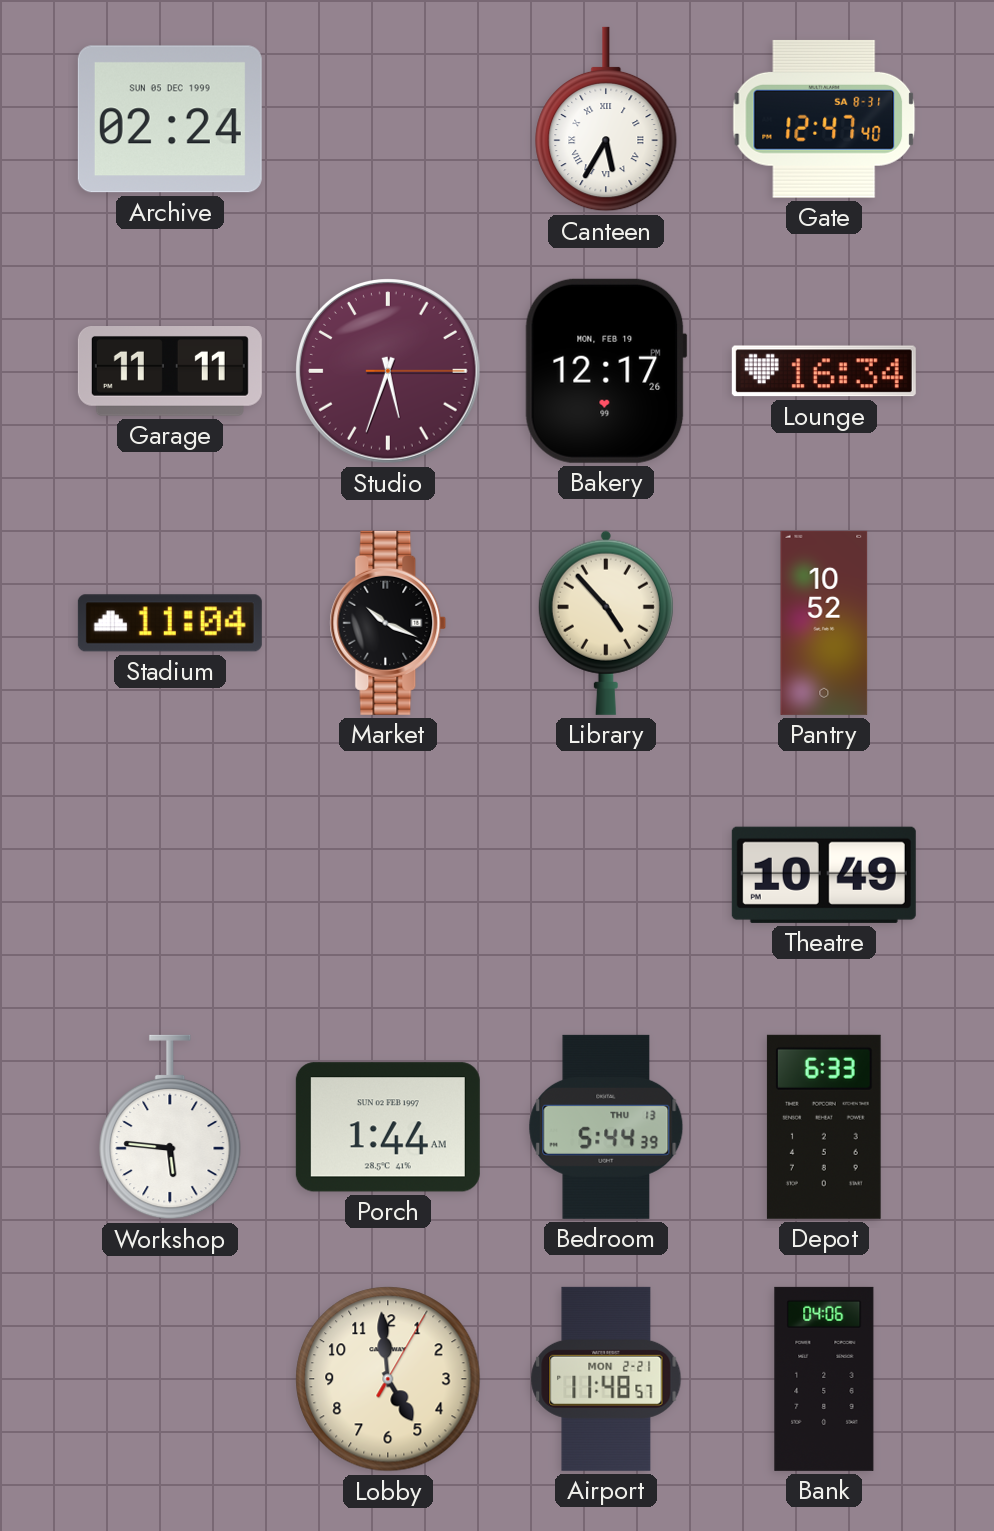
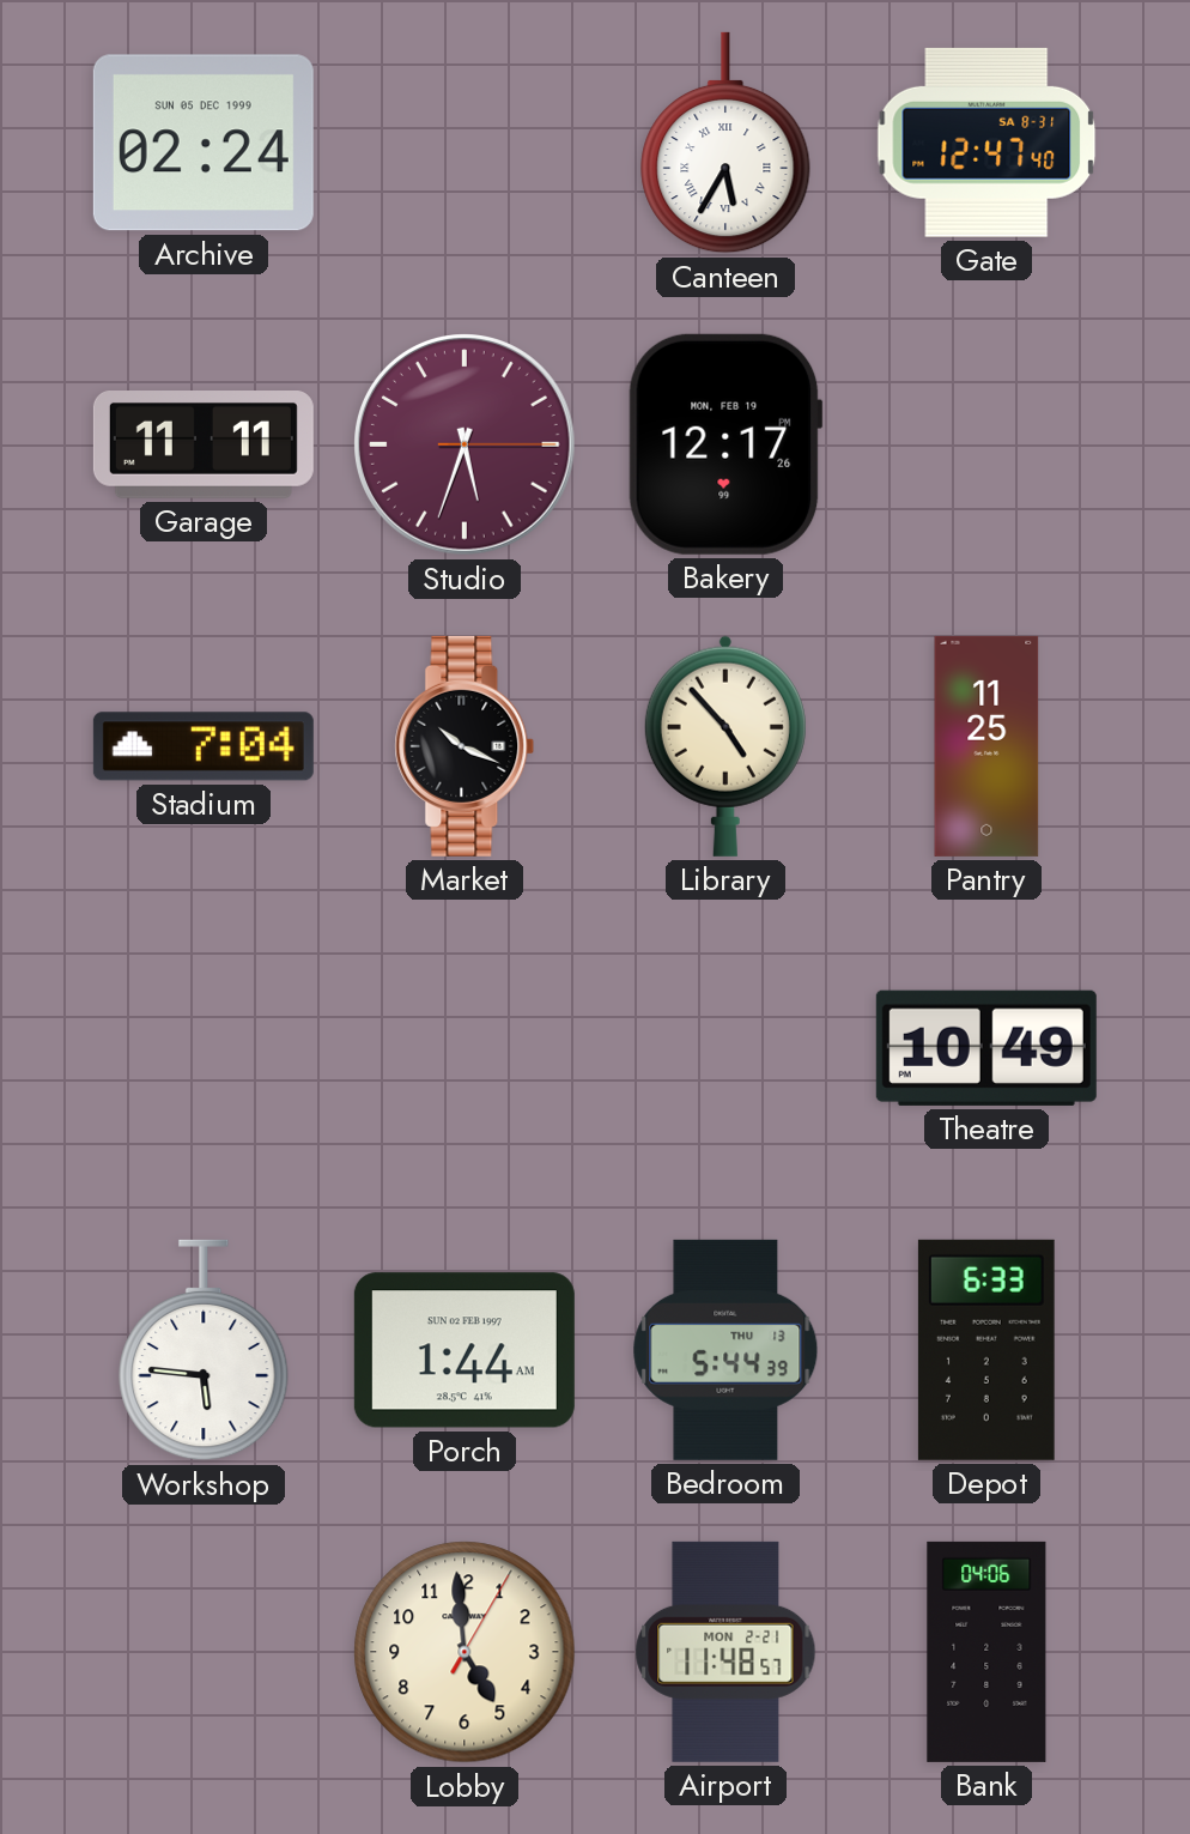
Lounge: 16:34 -> none
Stadium: 11:04 -> 7:04
Pantry: 10:52 -> 11:25
